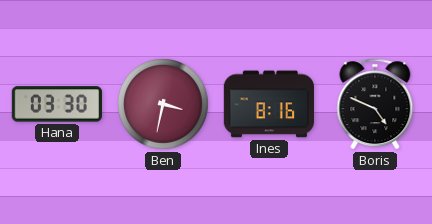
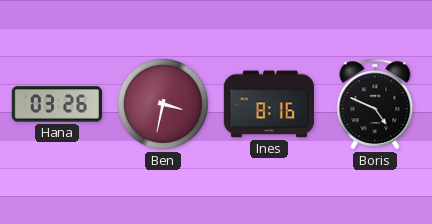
Hana: 03:30 -> 03:26
